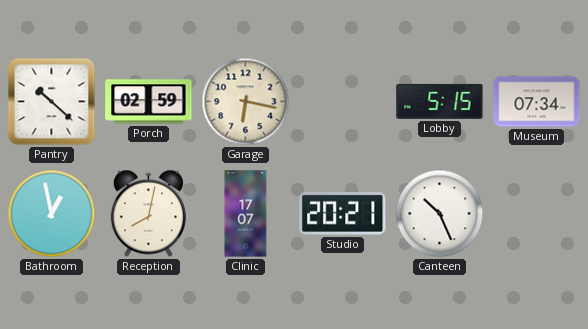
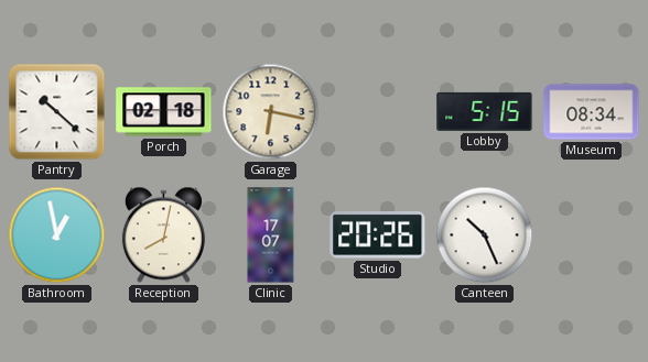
Porch: 02:59 -> 02:18
Museum: 07:34 -> 08:34
Studio: 20:21 -> 20:26
